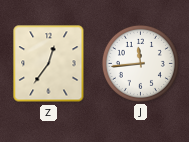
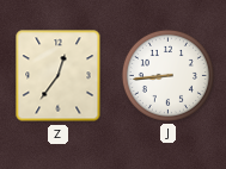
J: 11:44 -> 8:44
